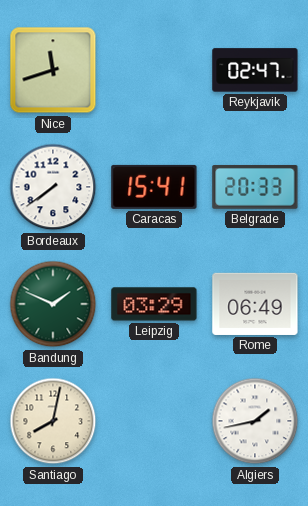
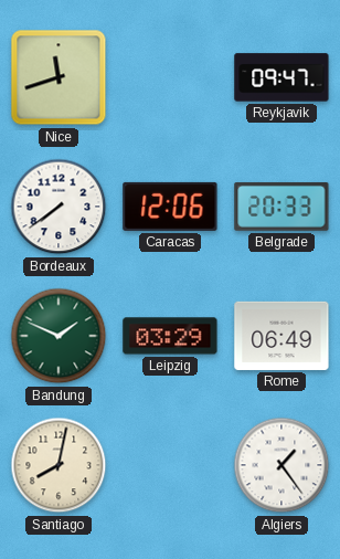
Reykjavik: 02:47 -> 09:47
Caracas: 15:41 -> 12:06
Algiers: 1:43 -> 1:24
